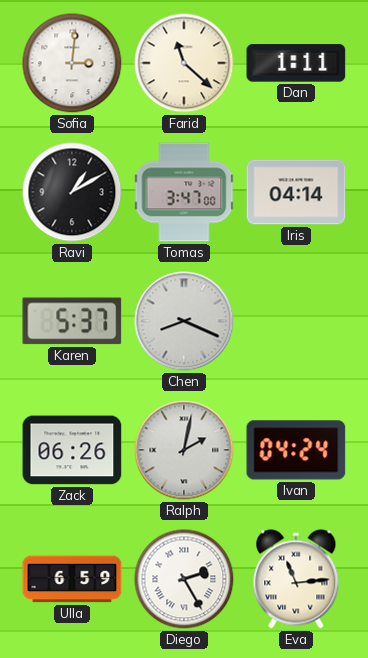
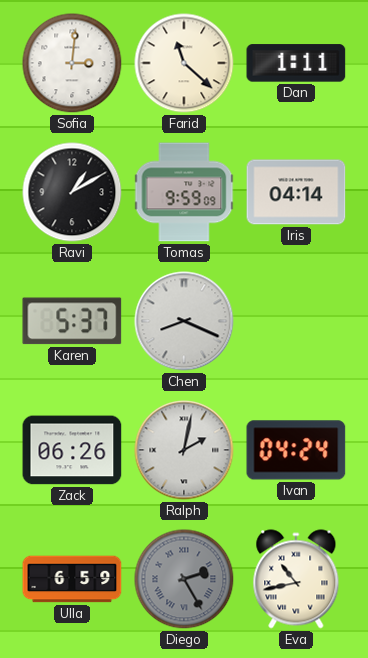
Tomas: 3:47 -> 9:59
Diego dial: white -> grey
Eva: 11:14 -> 10:43
